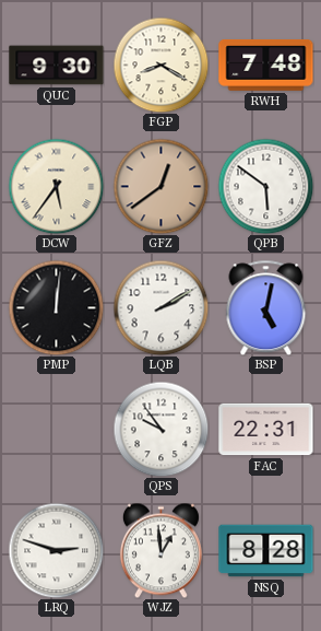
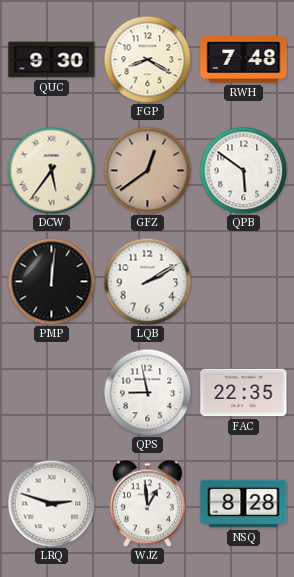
BSP: 5:02 -> none
QPS: 9:54 -> 8:58
FAC: 22:31 -> 22:35
